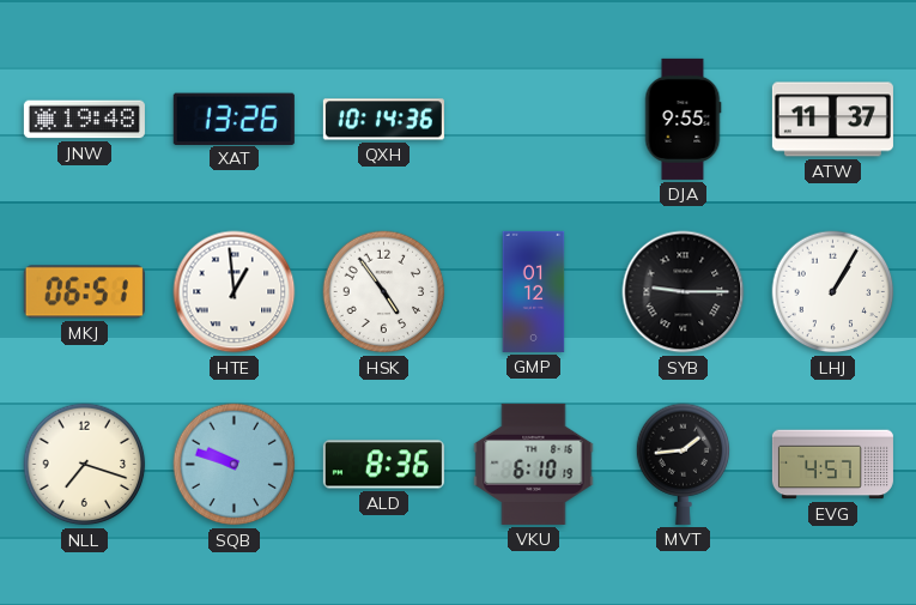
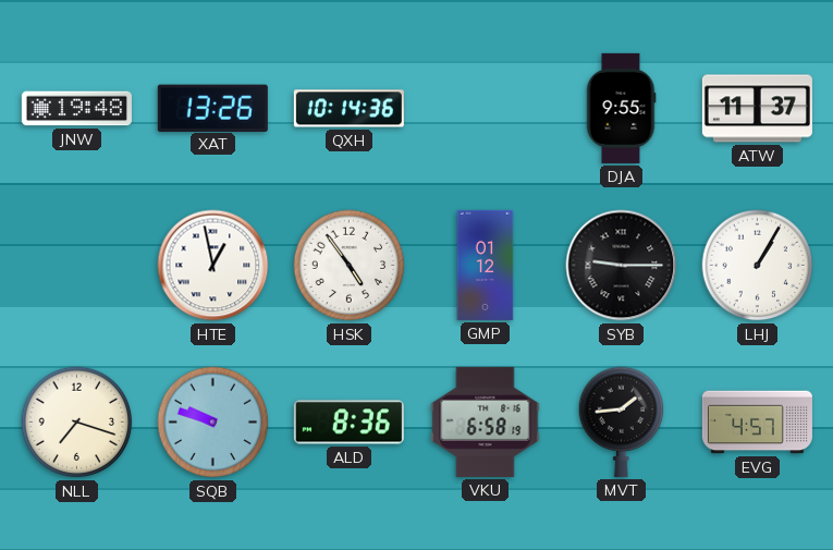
MKJ: 06:51 -> none
HTE: 12:59 -> 12:58
VKU: 6:10 -> 6:58
